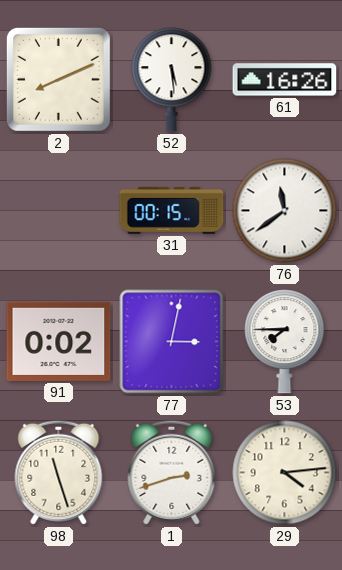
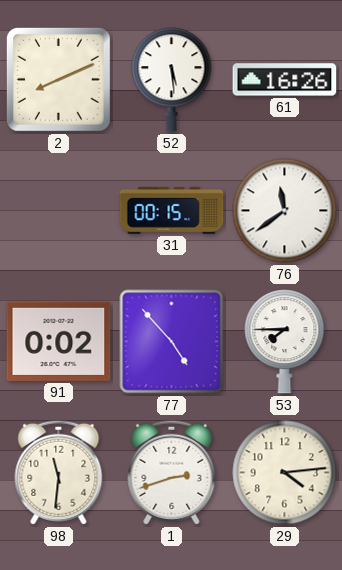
77: 3:02 -> 4:53
98: 11:27 -> 11:31
